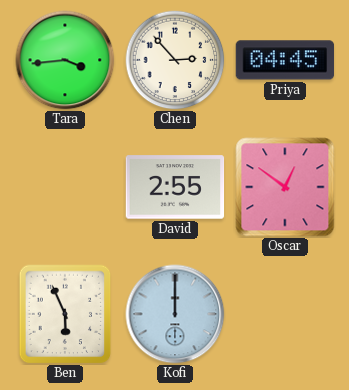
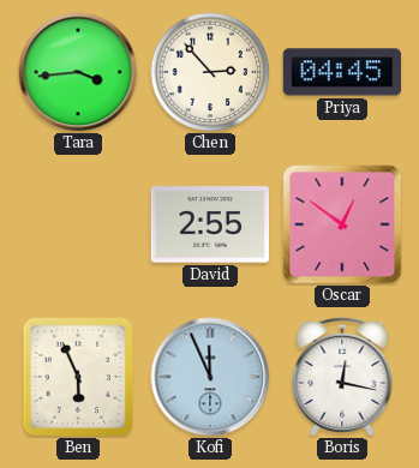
Kofi: 12:00 -> 11:56
Boris: none -> 12:17
